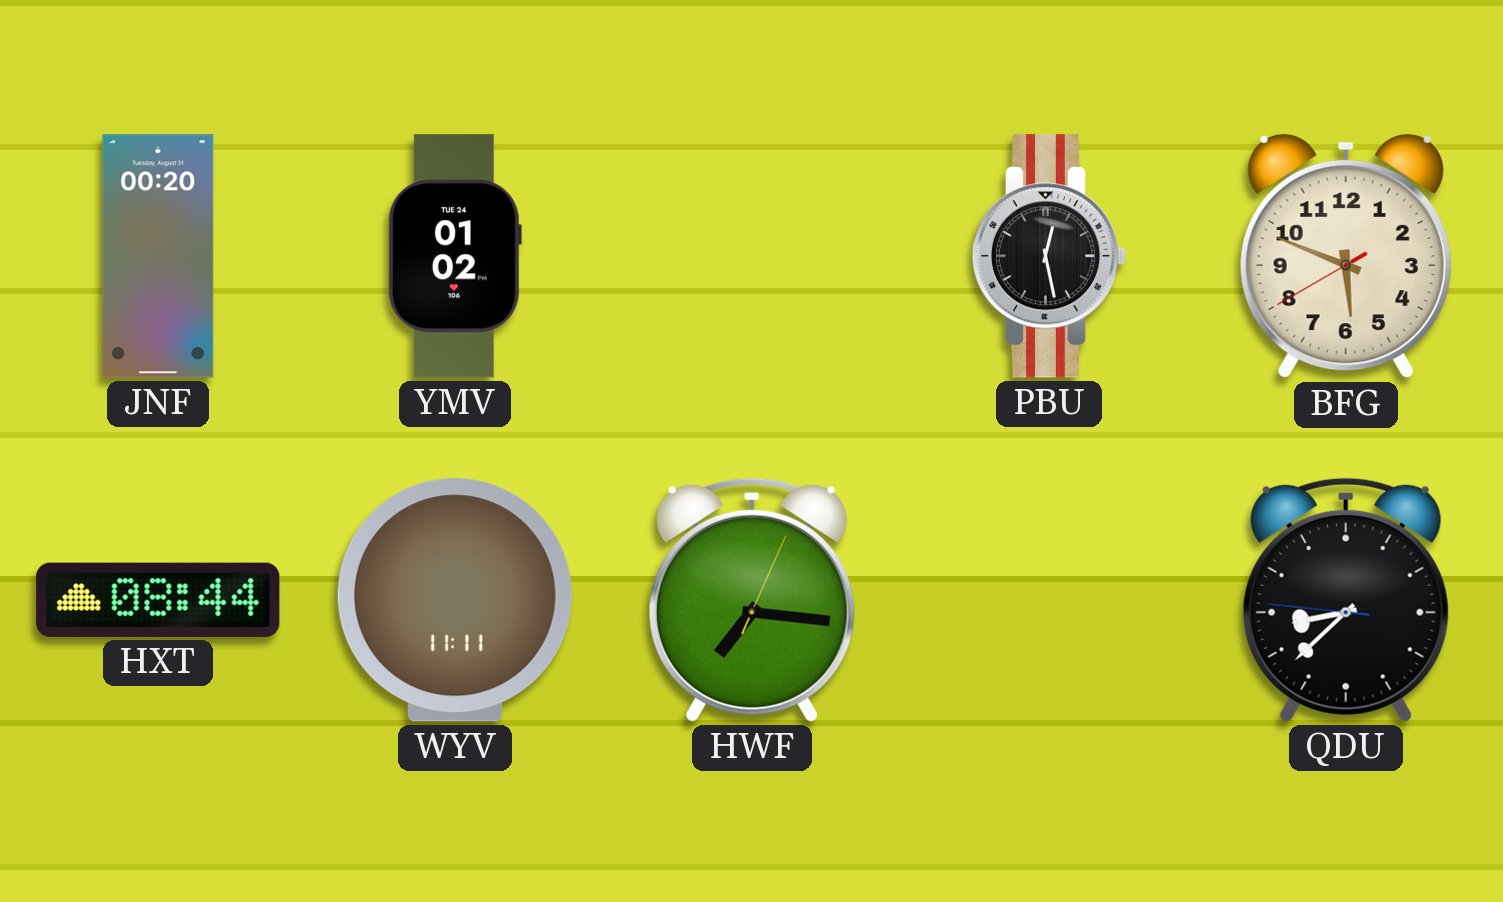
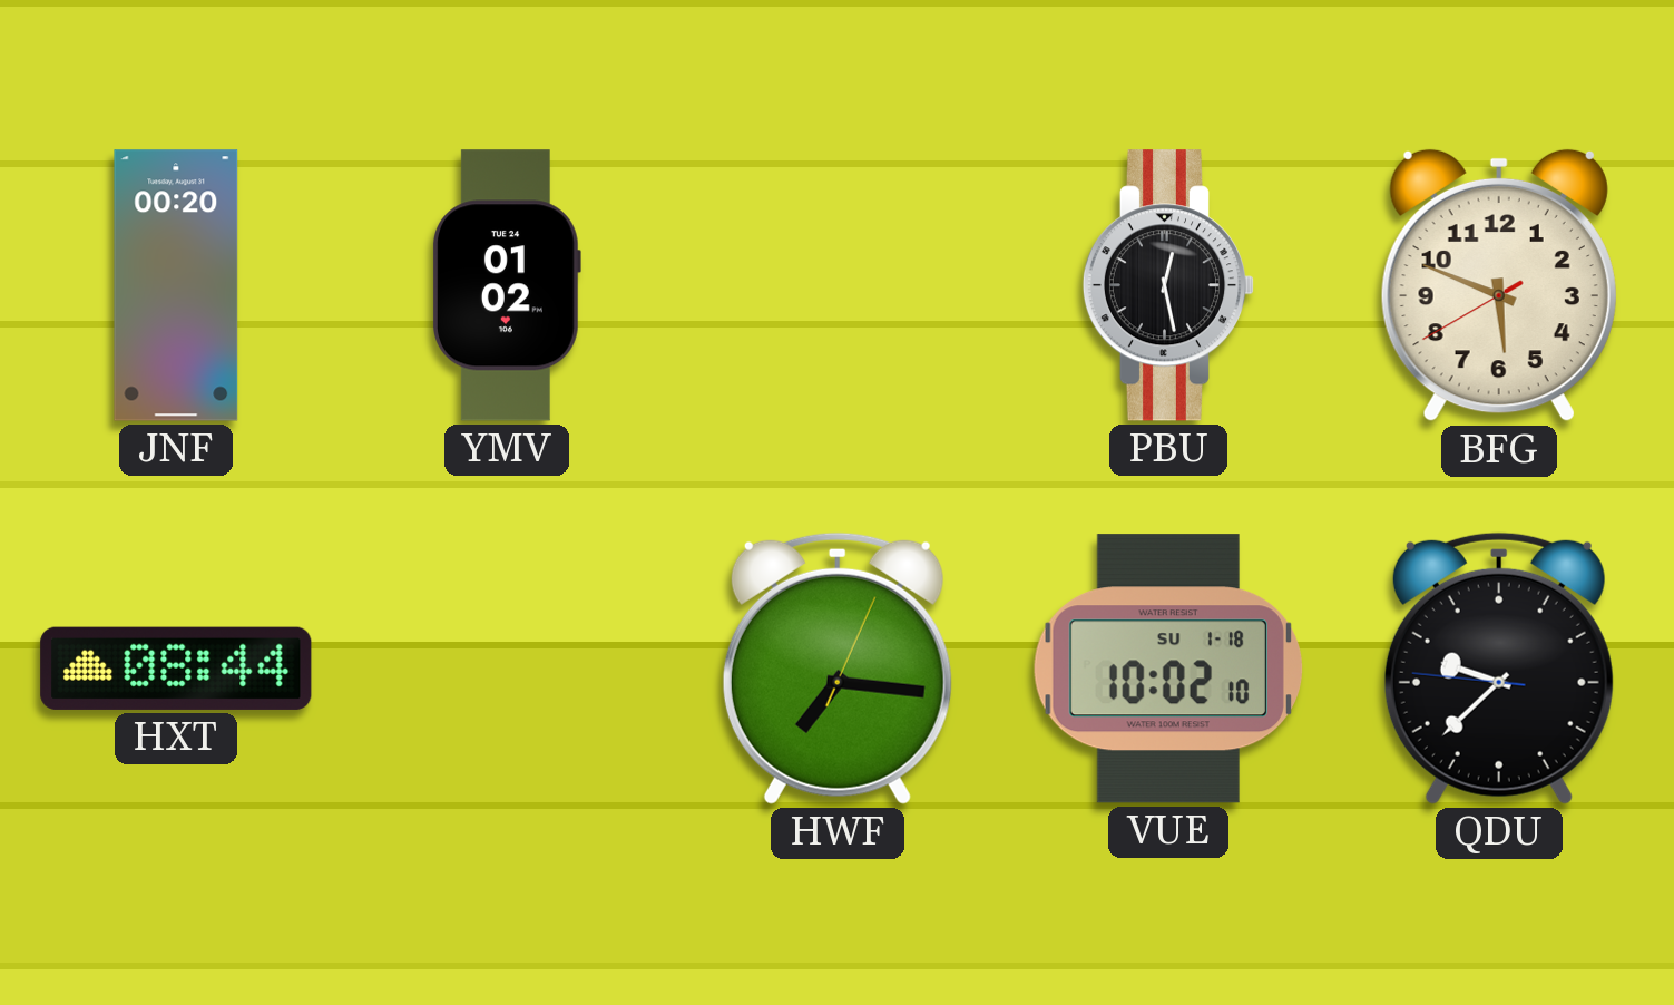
WYV: 11:11 -> none
VUE: none -> 10:02
QDU: 8:37 -> 9:37
